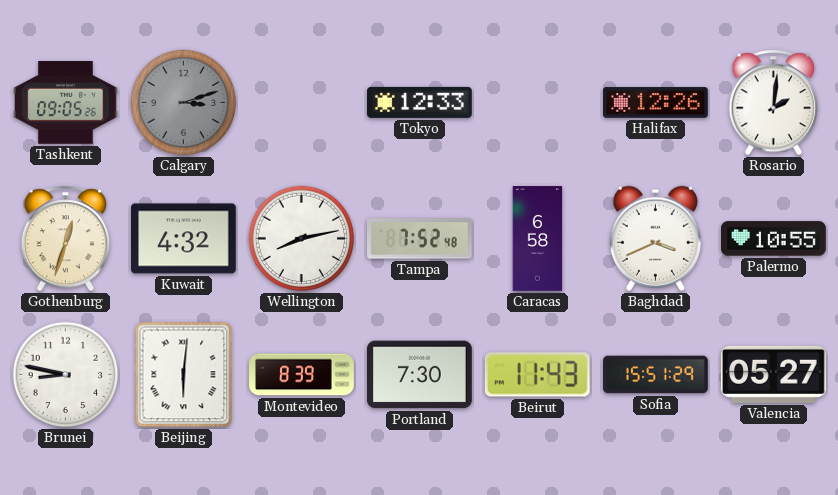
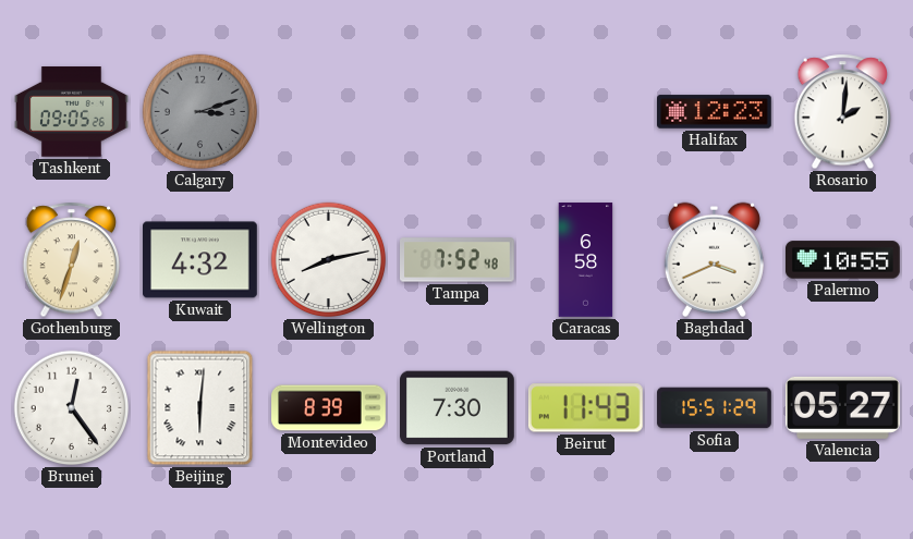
Tokyo: 12:33 -> none
Halifax: 12:26 -> 12:23
Brunei: 8:47 -> 12:24
